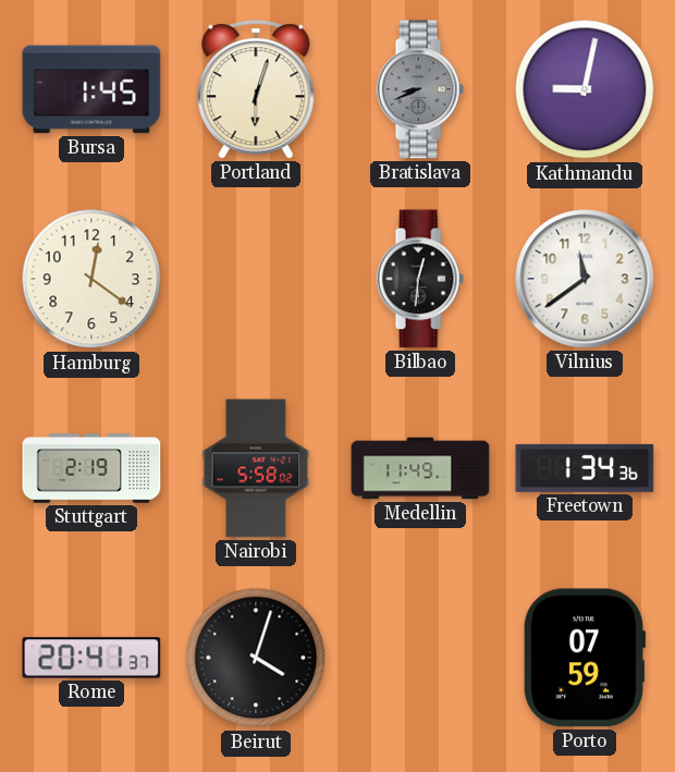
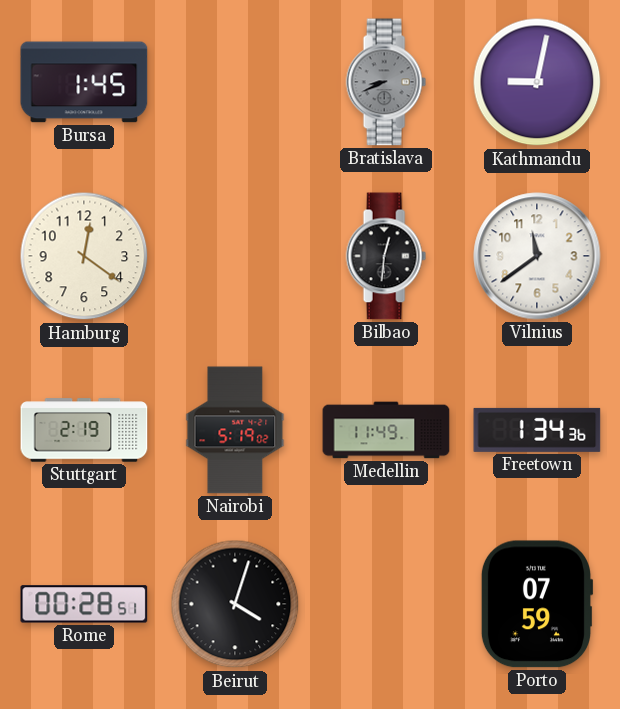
Portland: 6:03 -> none
Nairobi: 5:58 -> 5:19
Rome: 20:41 -> 00:28
